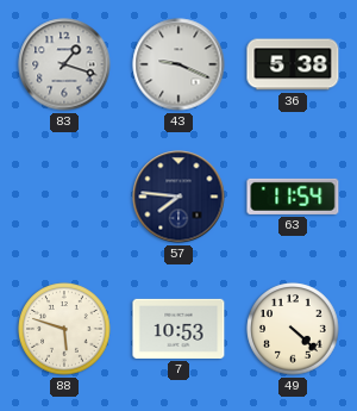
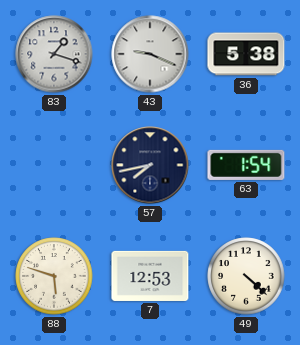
57: 7:46 -> 7:43
63: 11:54 -> 1:54
7: 10:53 -> 12:53
